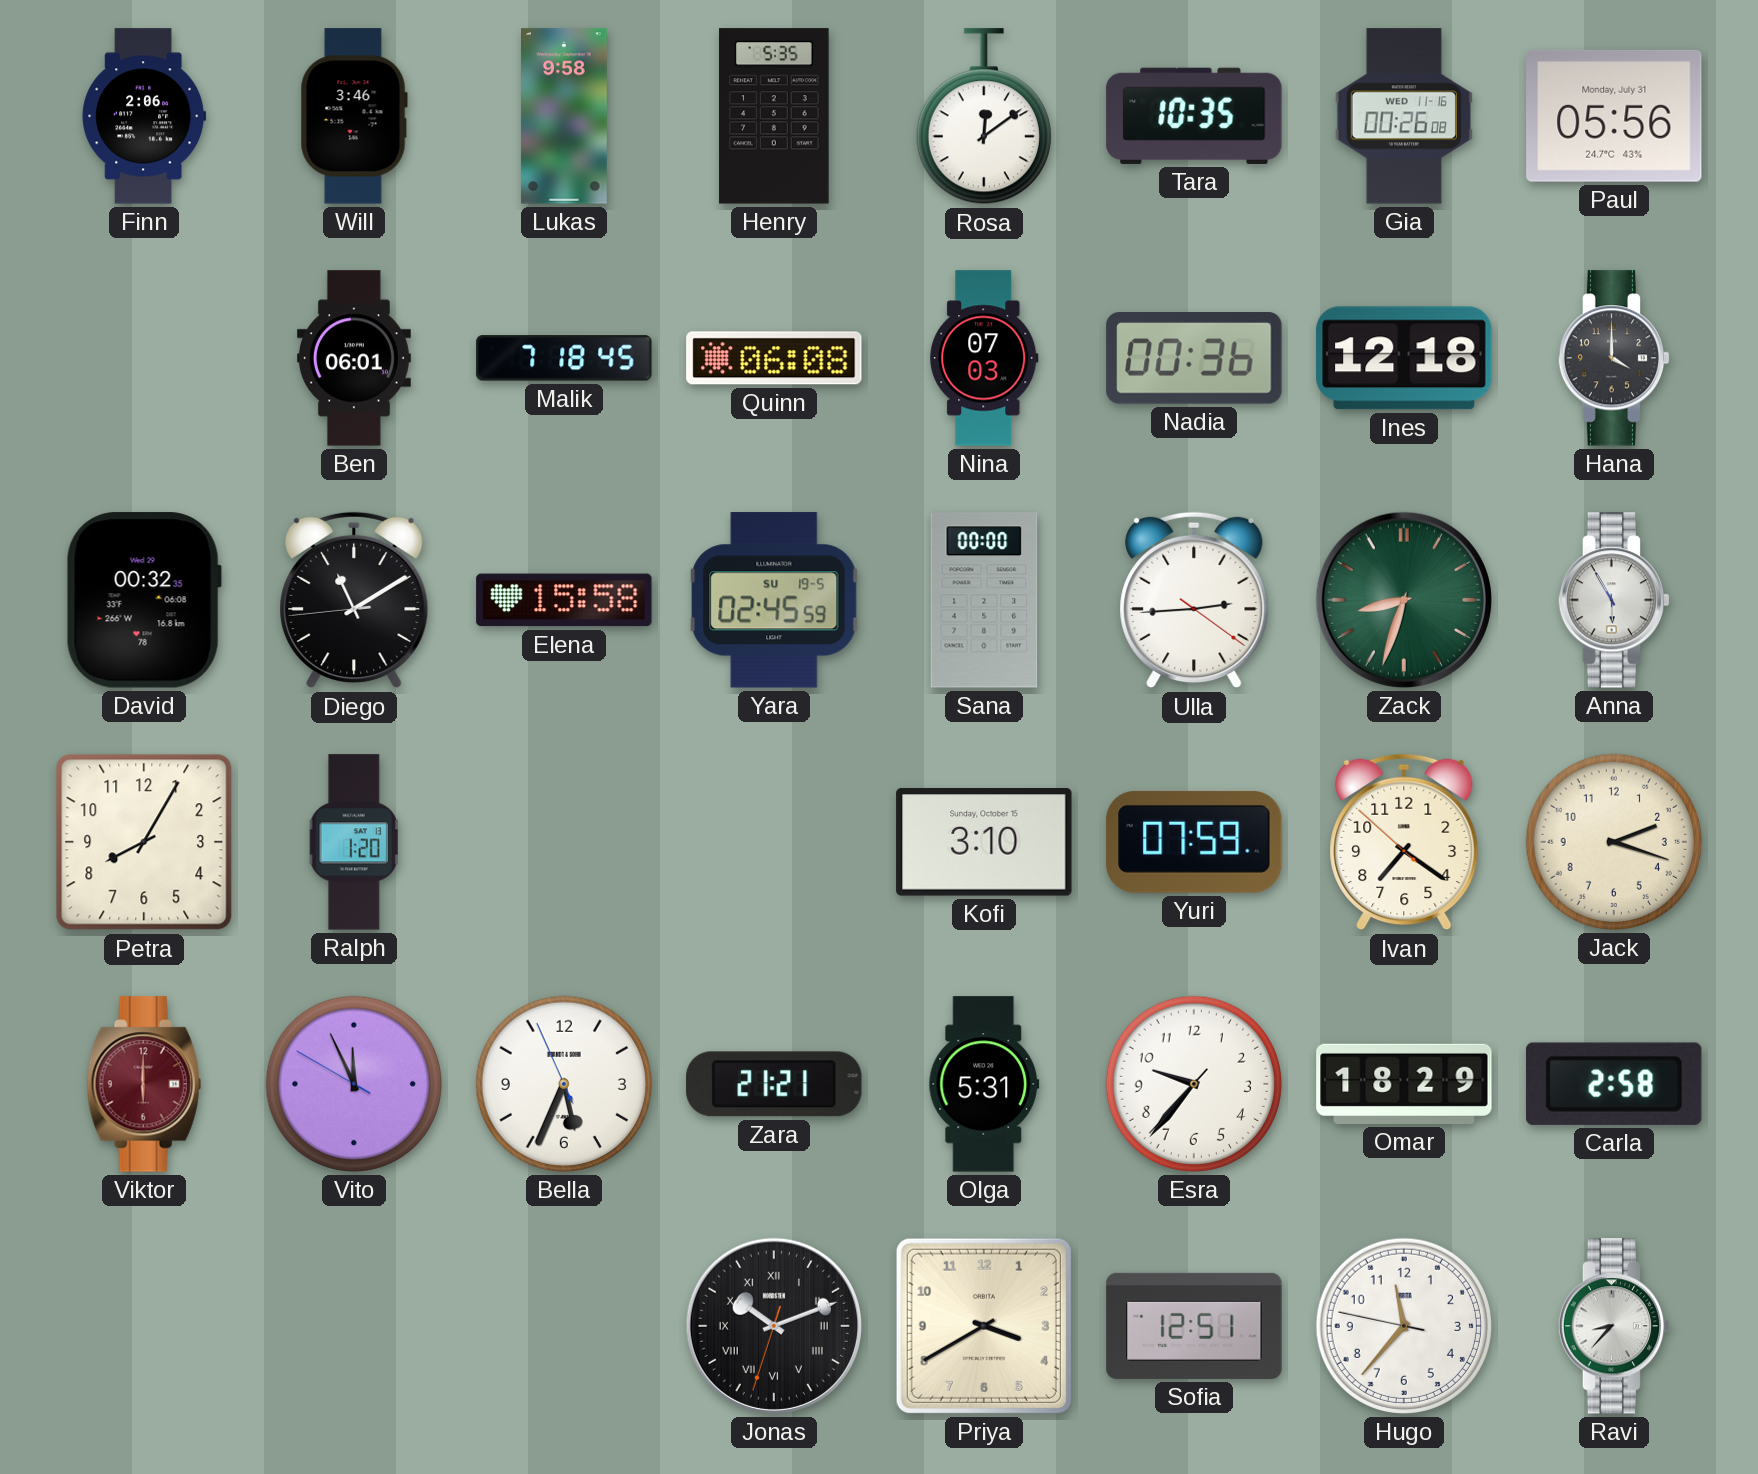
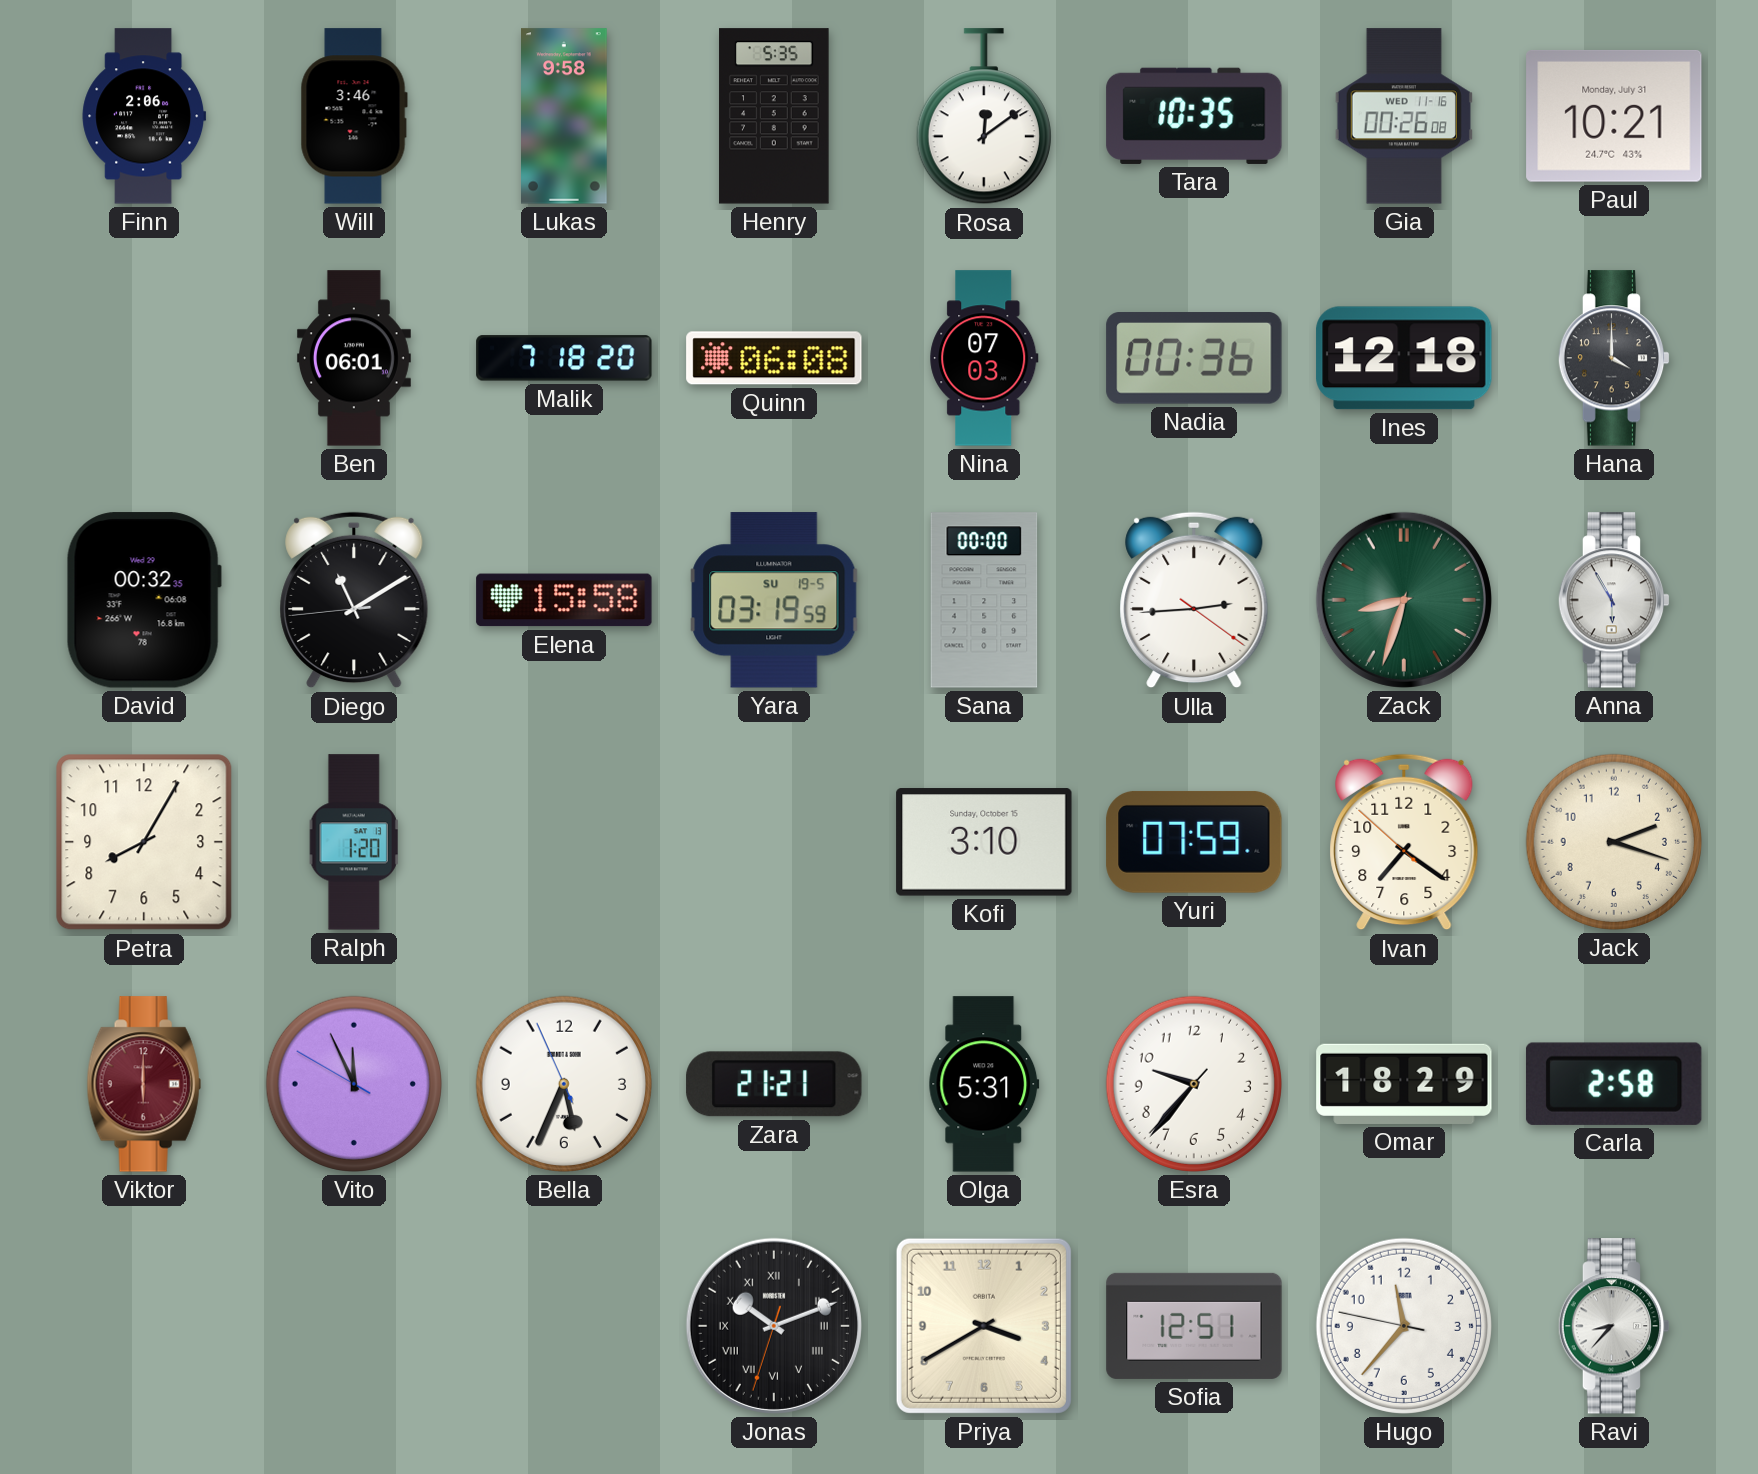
Paul: 05:56 -> 10:21
Malik: 7:18:45 -> 7:18:20
Yara: 02:45 -> 03:19
